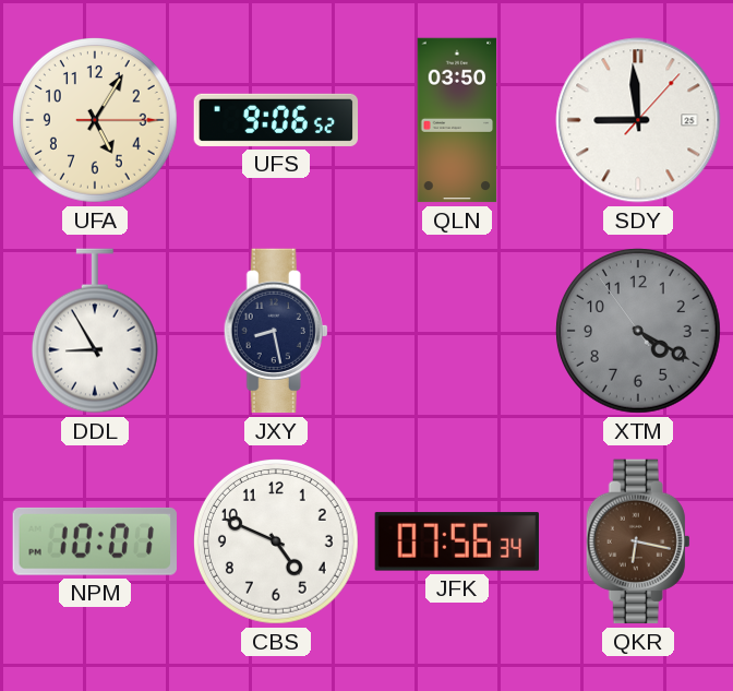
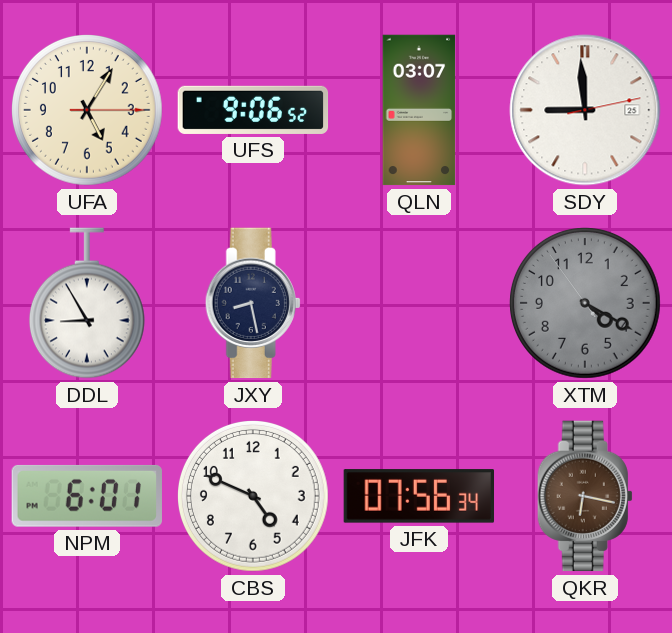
QLN: 03:50 -> 03:07
SDY: 8:59:07 -> 8:59:13
NPM: 10:01 -> 6:01
